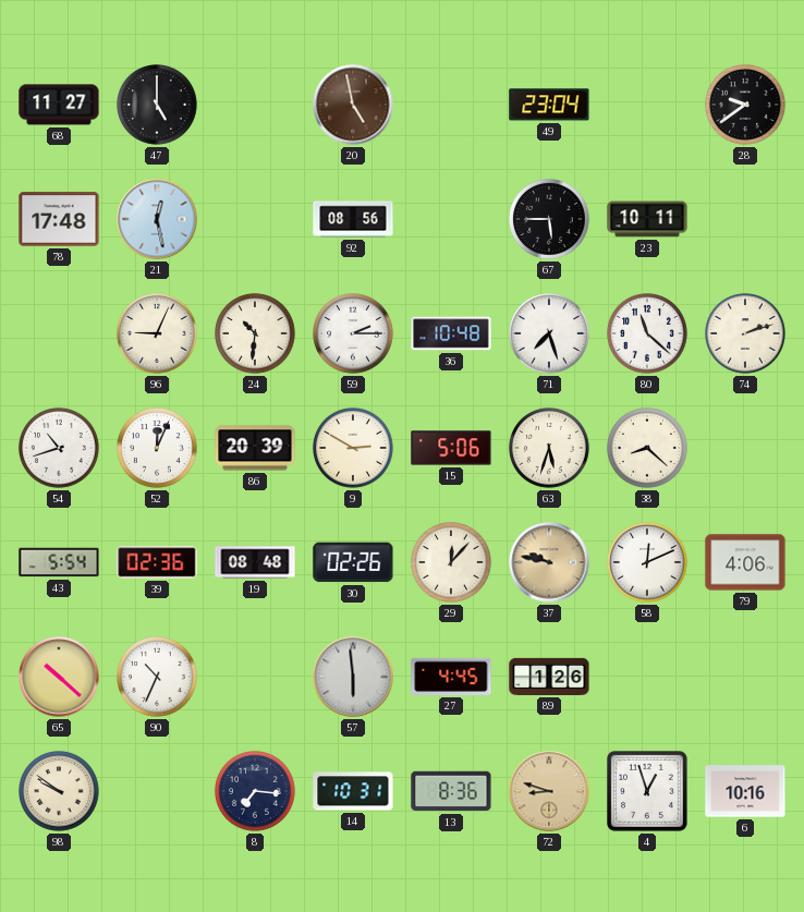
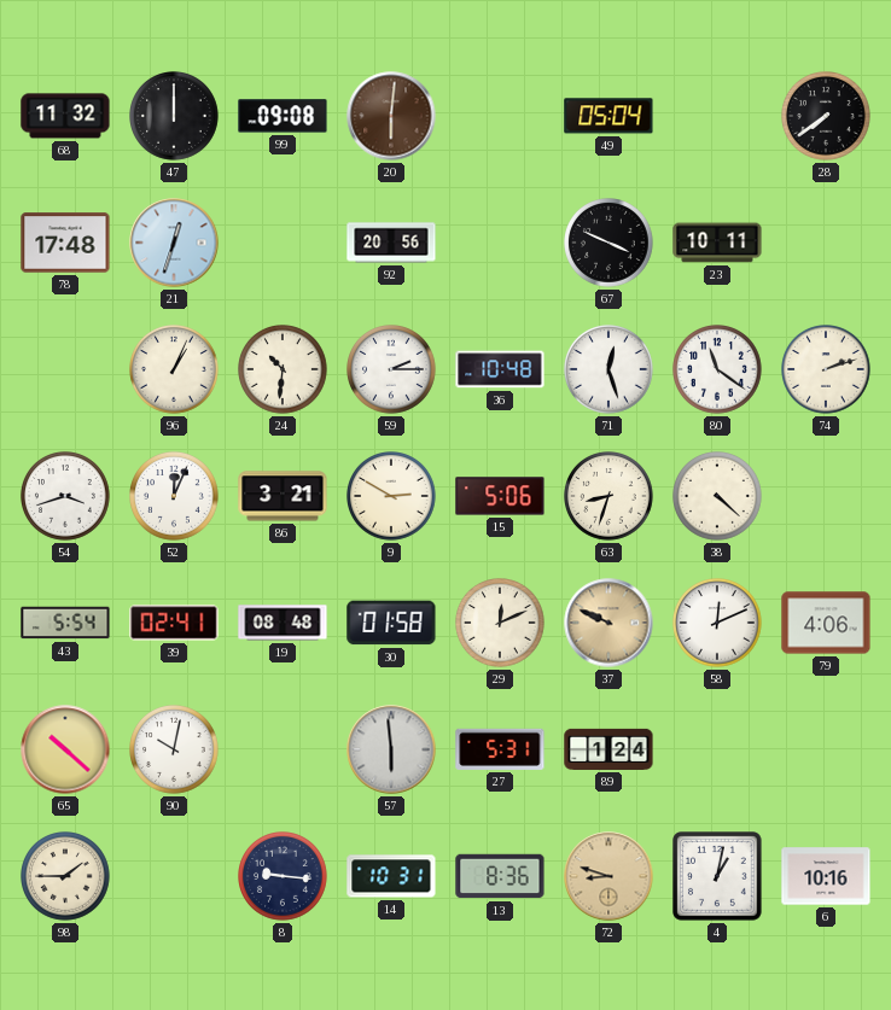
68: 11:27 -> 11:32
47: 5:00 -> 12:00
99: none -> 09:08
20: 4:58 -> 6:01
49: 23:04 -> 05:04
28: 9:39 -> 7:39
21: 12:28 -> 12:33
92: 08:56 -> 20:56
67: 5:45 -> 3:49
96: 9:04 -> 1:04
71: 7:27 -> 12:27
80: 11:22 -> 11:21
54: 10:42 -> 3:42
86: 20:39 -> 3:21
63: 5:33 -> 8:33
38: 8:22 -> 4:22
39: 02:36 -> 02:41
30: 02:26 -> 01:58
29: 12:07 -> 12:11
37: 9:47 -> 9:49
90: 10:34 -> 10:02
27: 4:45 -> 5:31
89: 1:26 -> 1:24
98: 9:51 -> 1:45
8: 7:16 -> 9:16
4: 12:57 -> 1:02
